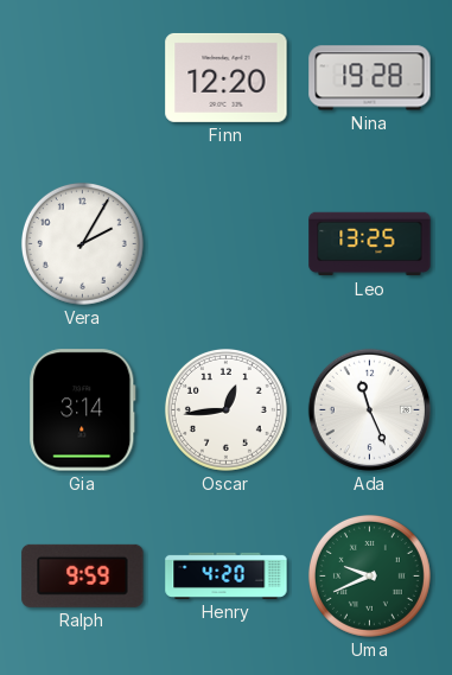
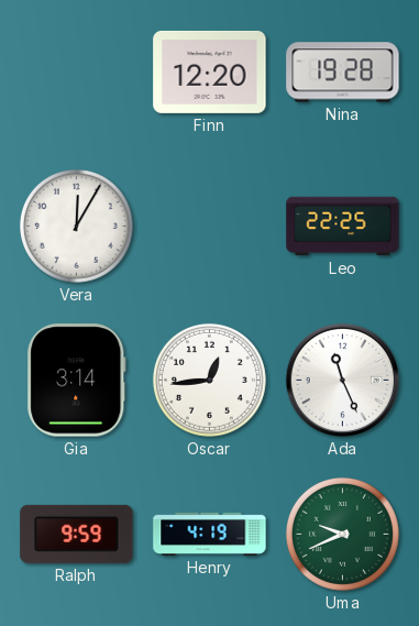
Vera: 2:05 -> 12:05
Leo: 13:25 -> 22:25
Henry: 4:20 -> 4:19
